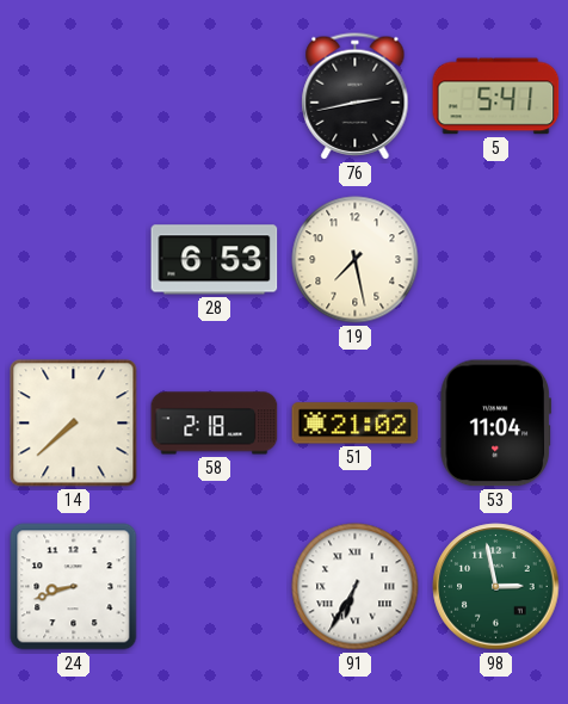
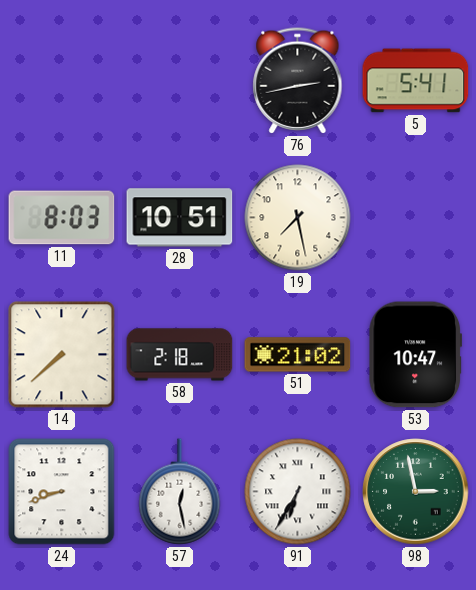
11: none -> 8:03
28: 6:53 -> 10:51
53: 11:04 -> 10:47
57: none -> 12:28
